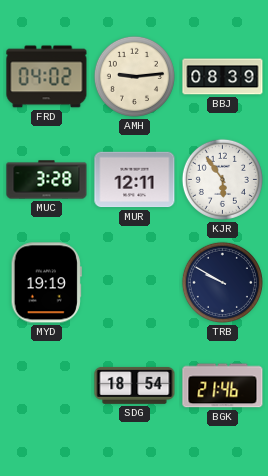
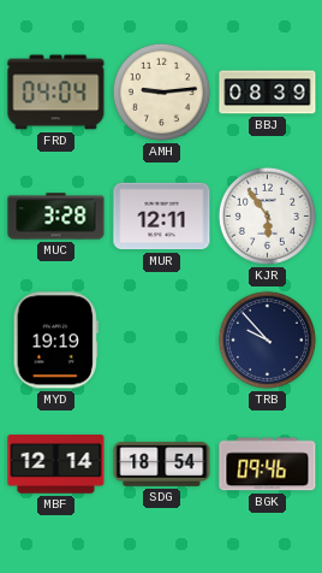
FRD: 04:02 -> 04:04
TRB: 9:50 -> 9:53
MBF: none -> 12:14
BGK: 21:46 -> 09:46
